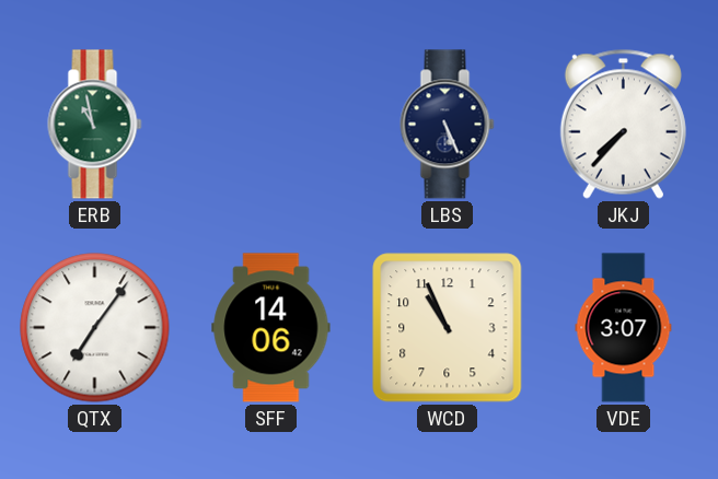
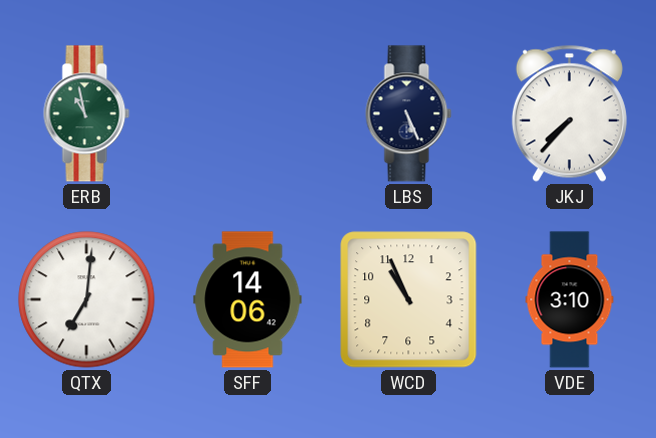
QTX: 7:06 -> 7:01
VDE: 3:07 -> 3:10
